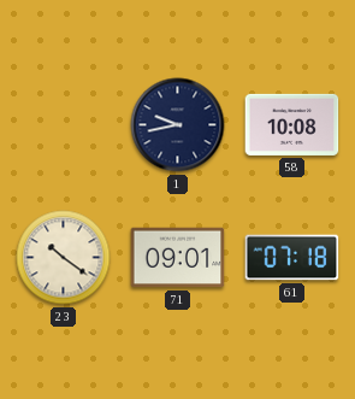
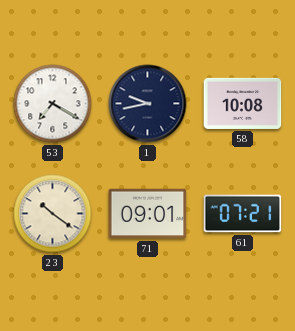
53: none -> 7:20
61: 07:18 -> 07:21
